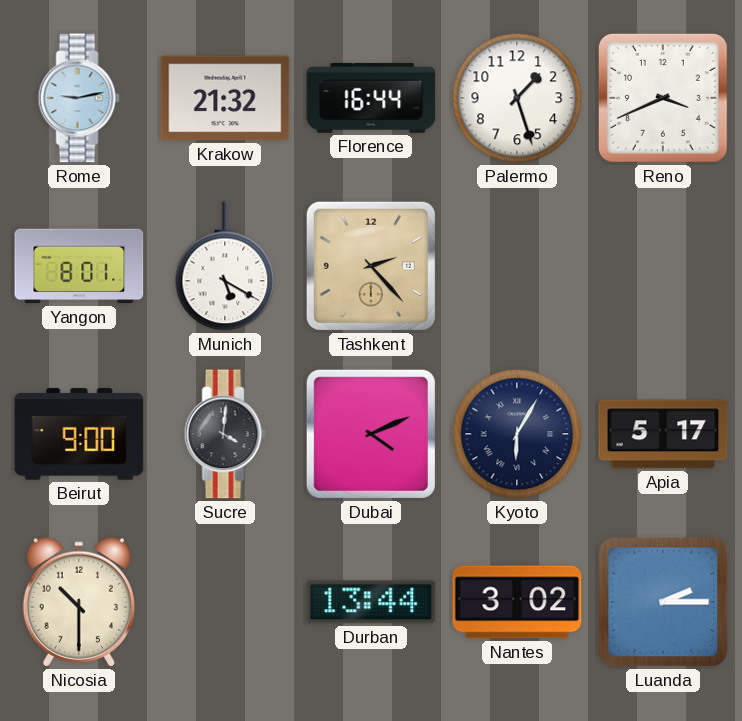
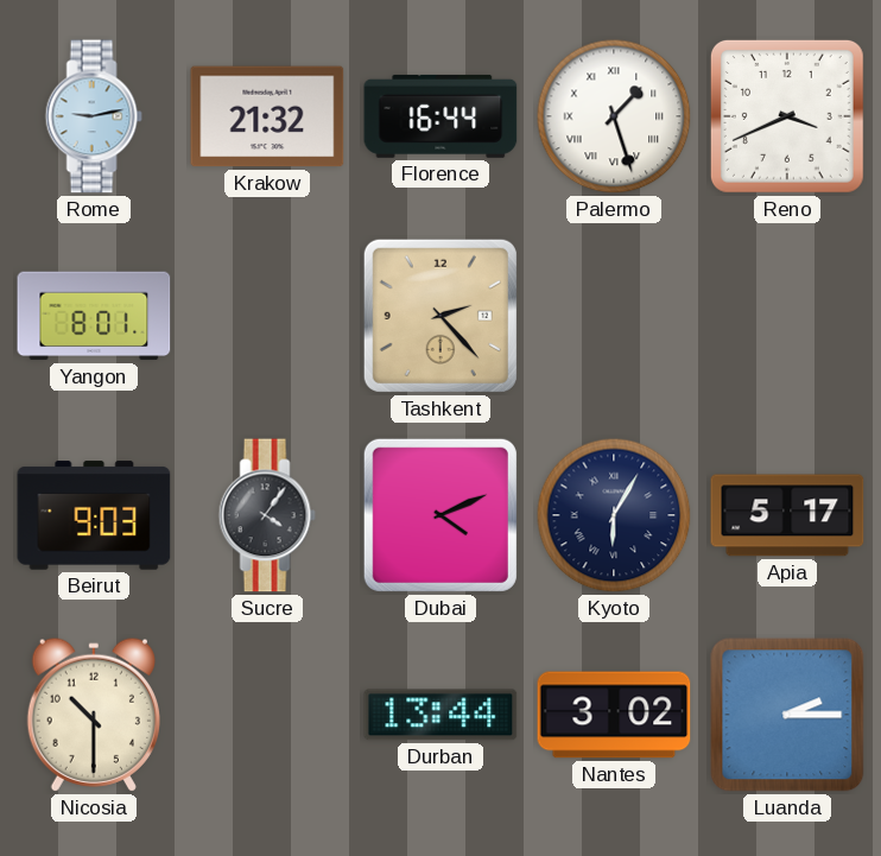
Palermo numerals: Arabic -> Roman
Munich: 5:20 -> none
Beirut: 9:00 -> 9:03
Sucre: 4:01 -> 4:06
